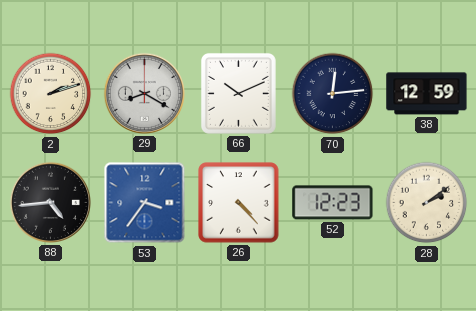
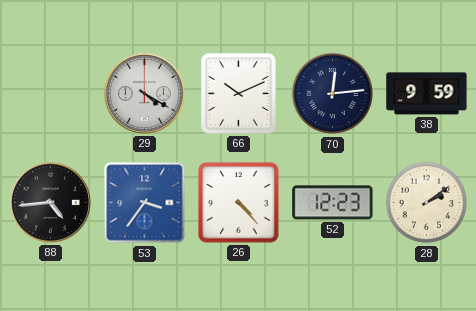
2: 2:12 -> none
29: 8:20 -> 4:20
38: 12:59 -> 9:59
